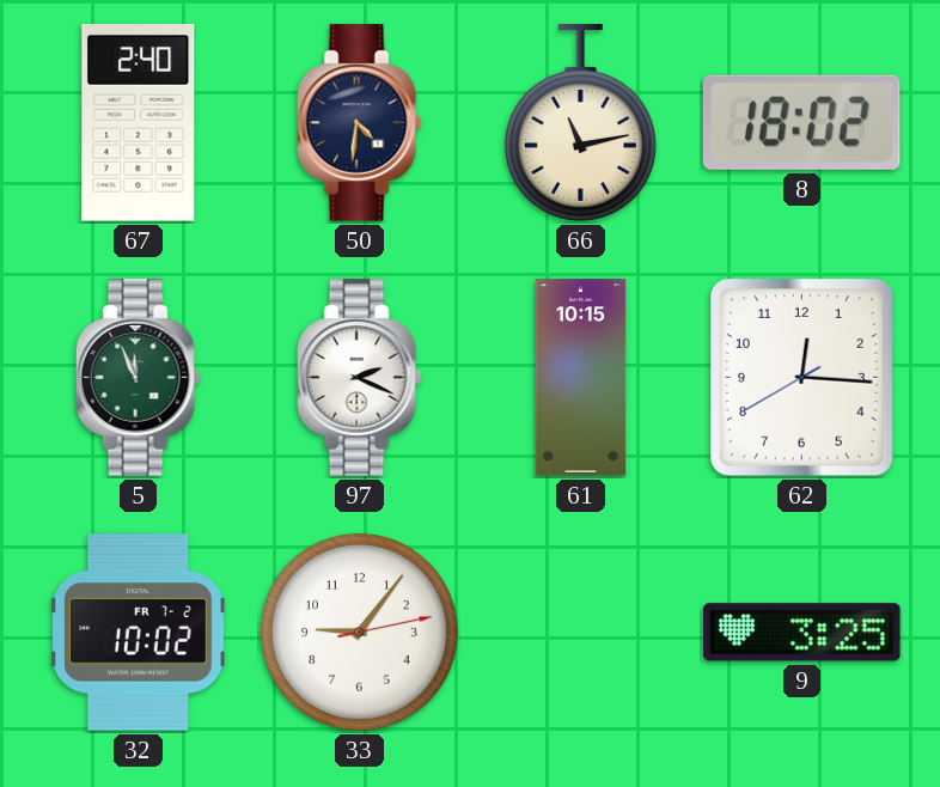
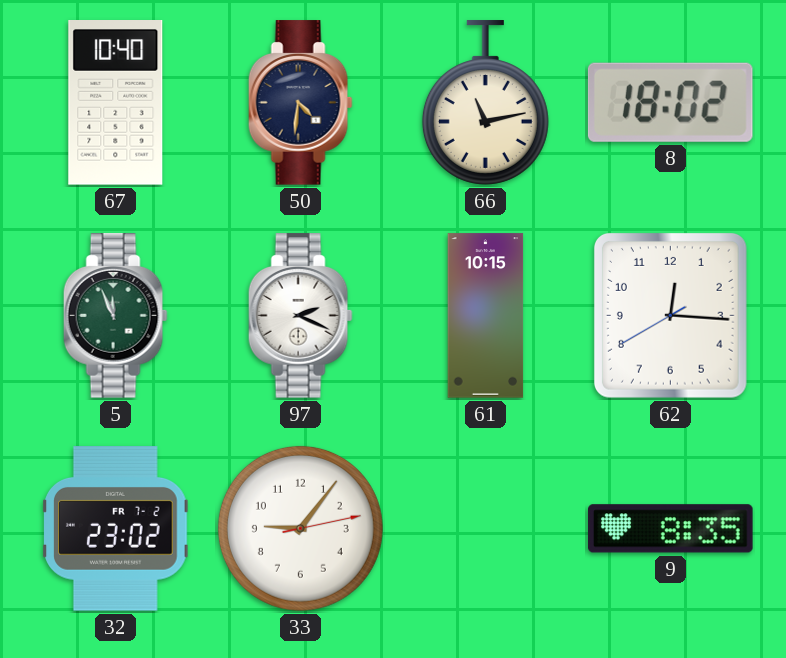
67: 2:40 -> 10:40
32: 10:02 -> 23:02
9: 3:25 -> 8:35
